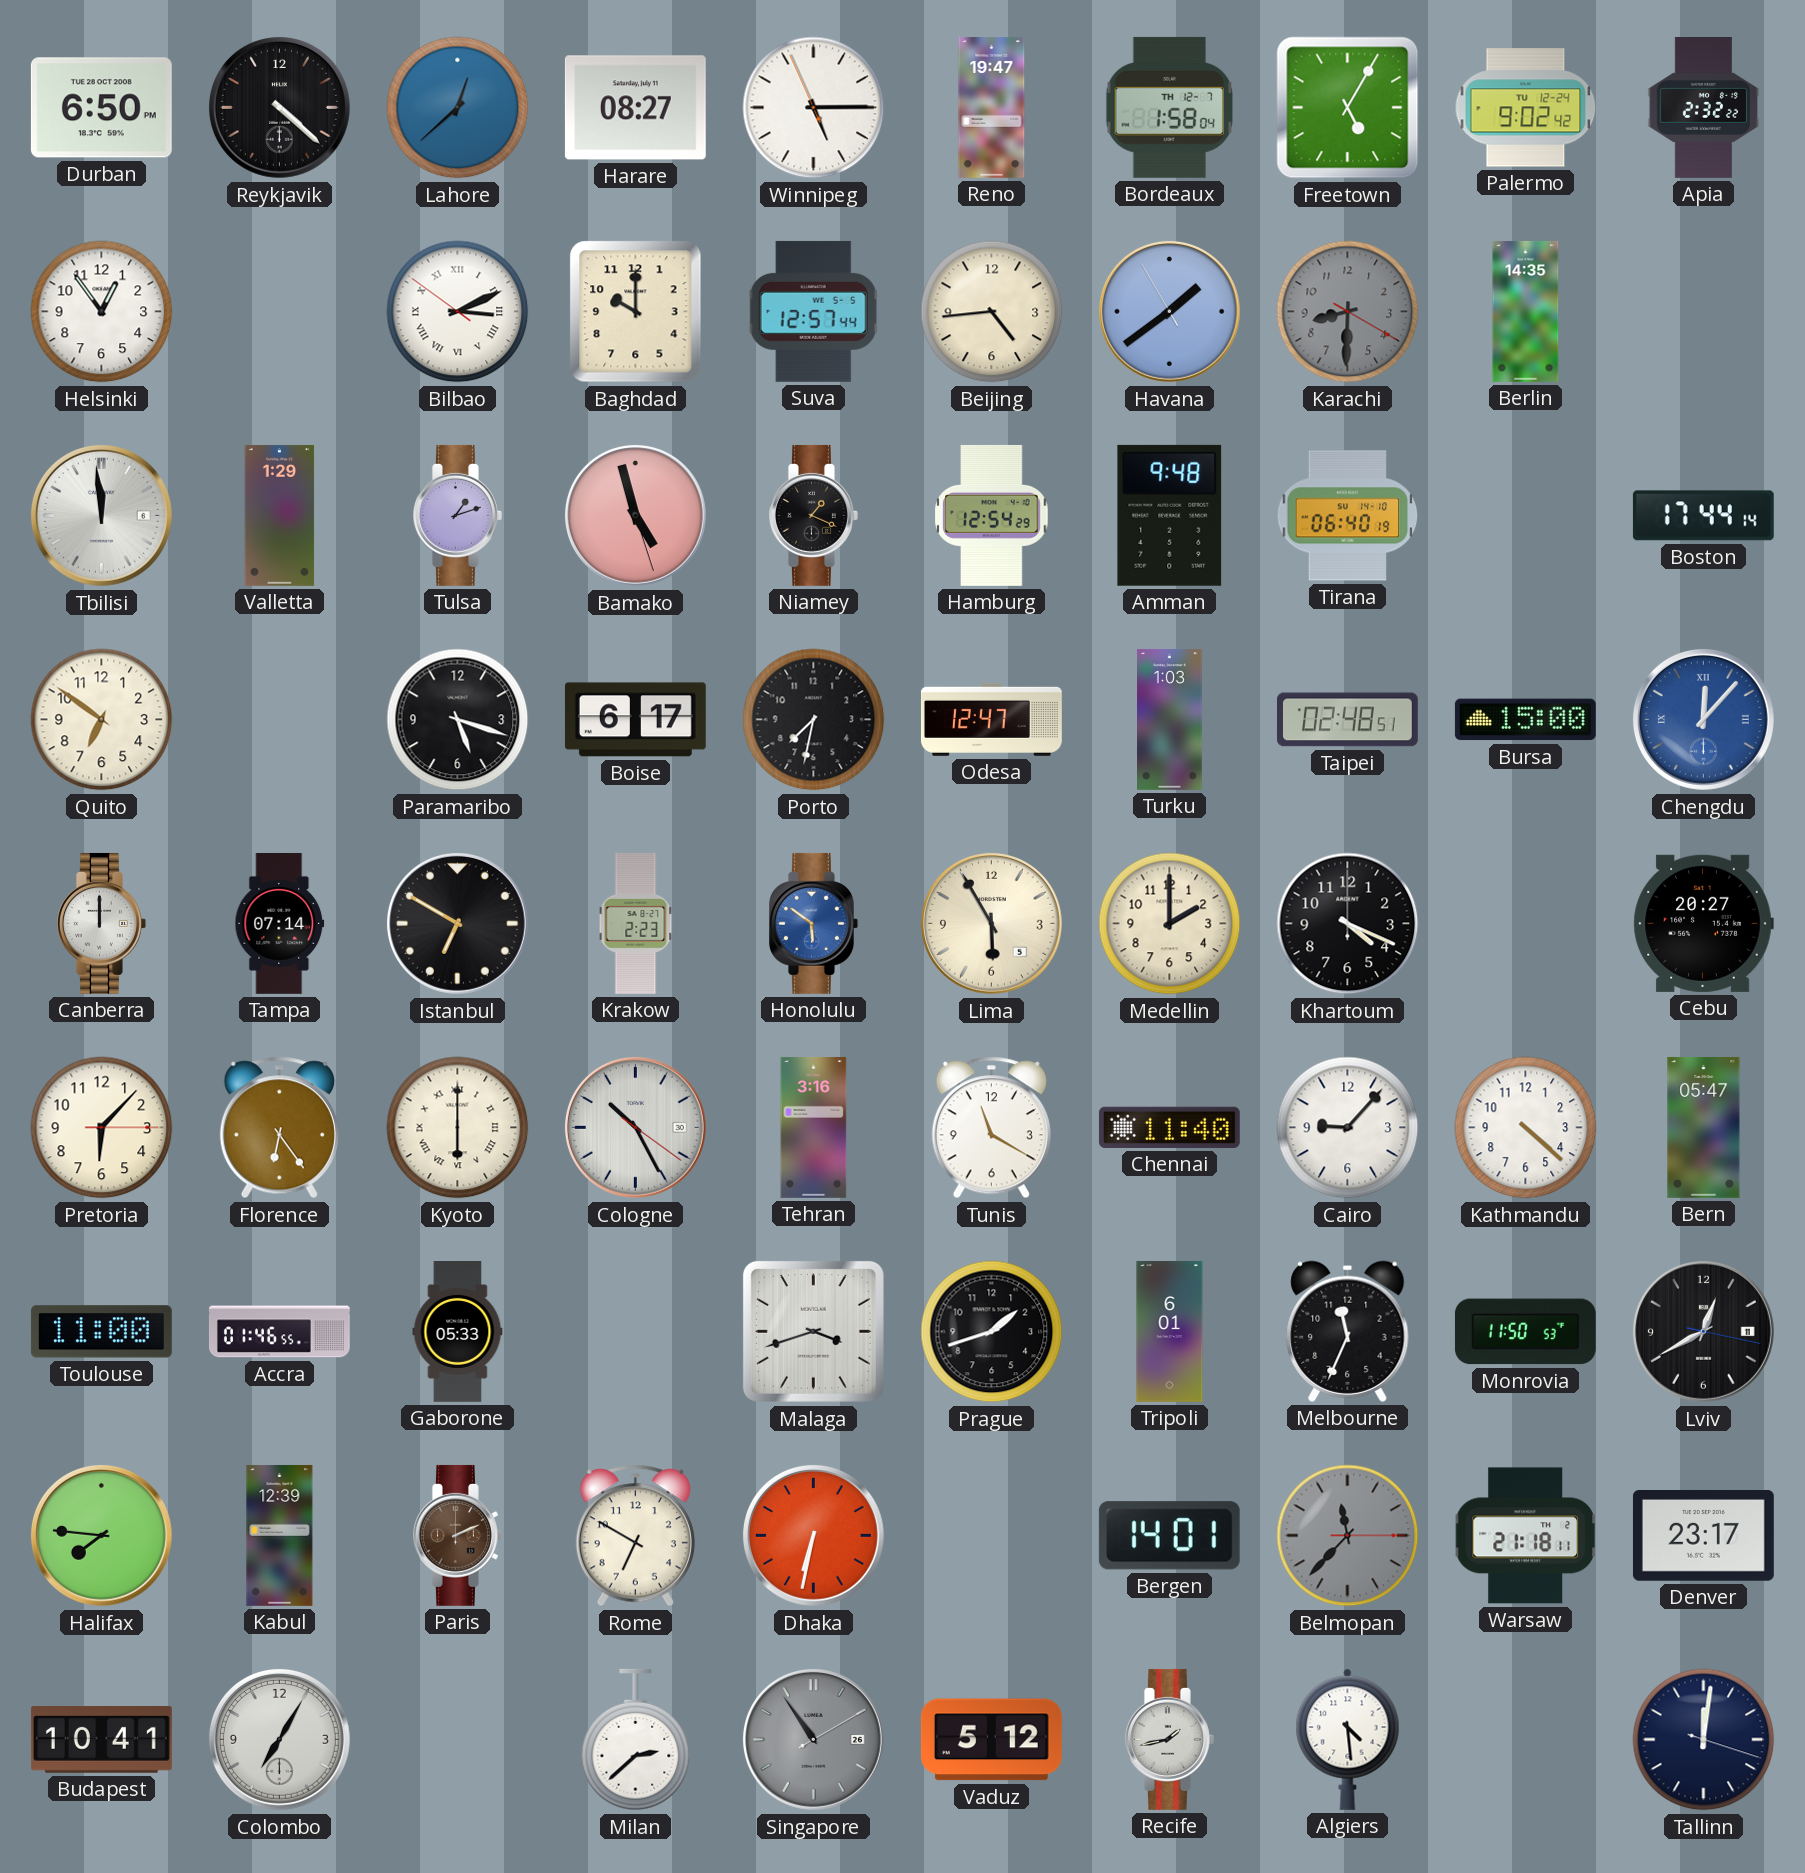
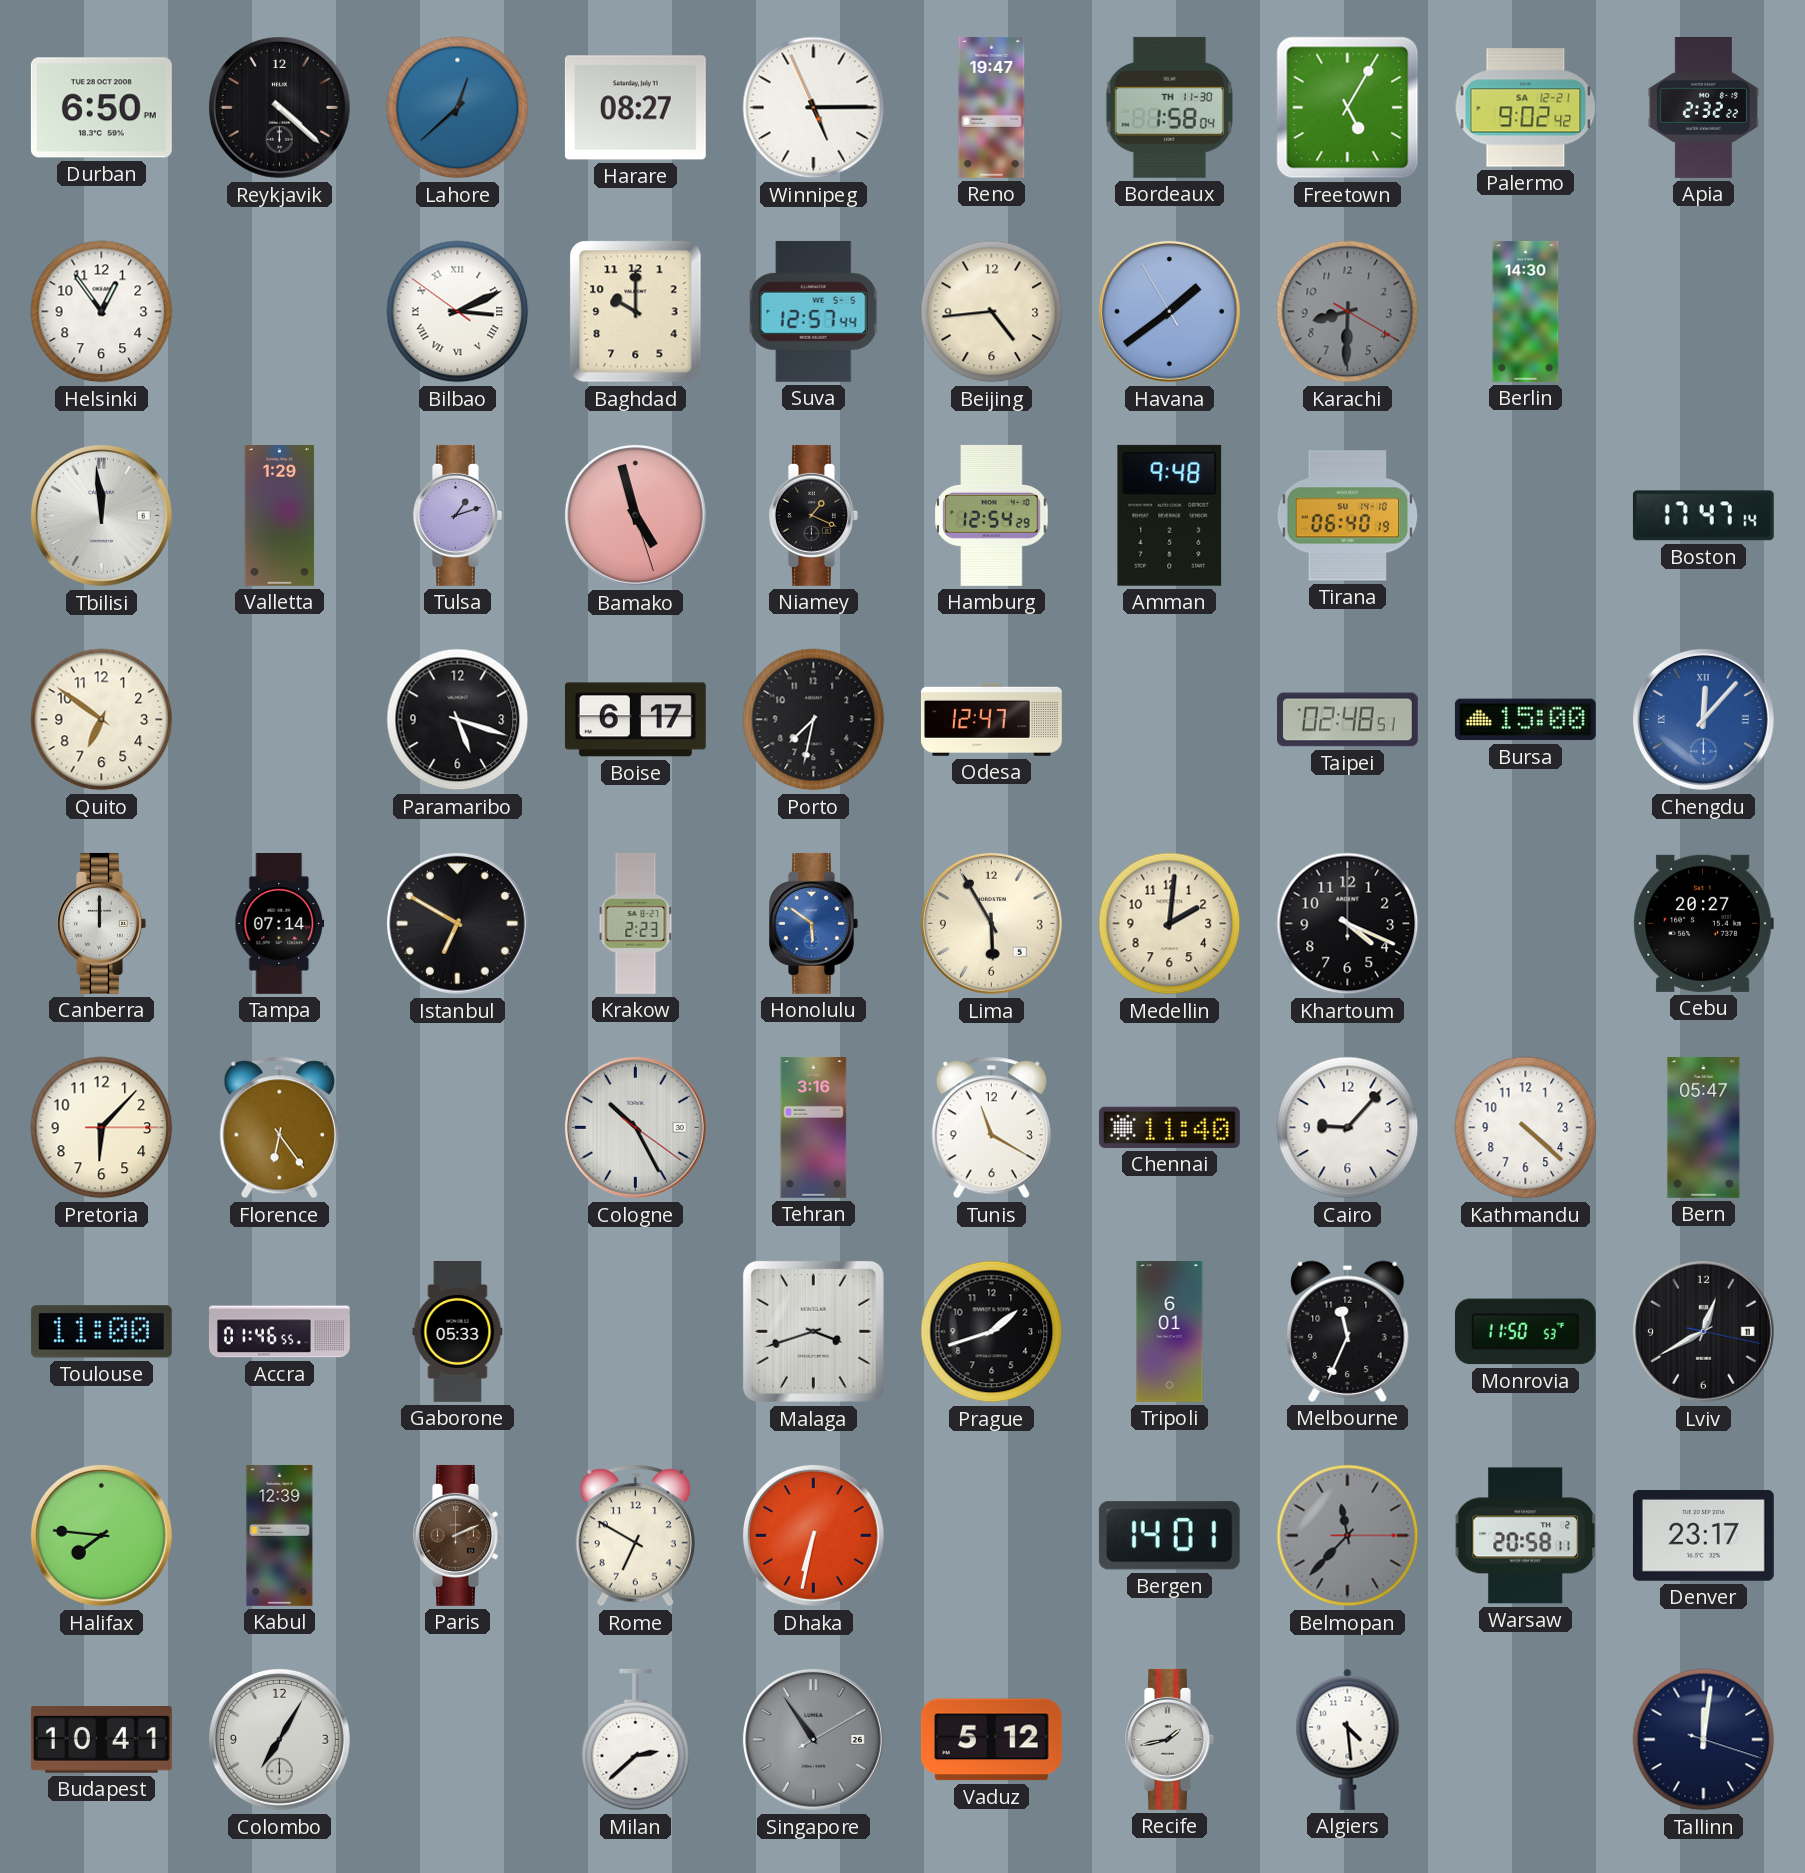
Bordeaux date: TH 12-7 -> TH 11-30
Palermo date: TU 12-24 -> SA 12-21
Berlin: 14:35 -> 14:30
Boston: 17:44 -> 17:47
Turku: 1:03 -> none
Medellin: 2:00 -> 2:01
Kyoto: 6:00 -> none
Warsaw: 21:18 -> 20:58
